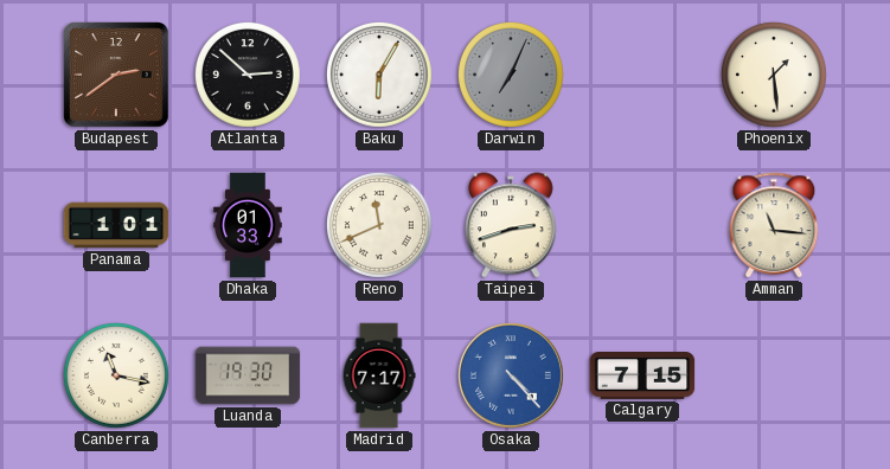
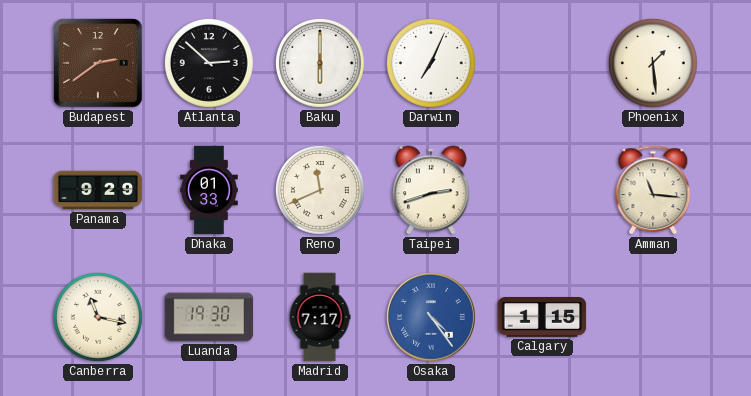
Baku: 6:05 -> 6:00
Darwin dial: grey -> white
Panama: 1:01 -> 9:29
Osaka: 4:23 -> 4:24
Calgary: 7:15 -> 1:15
